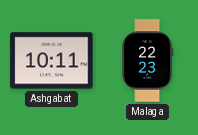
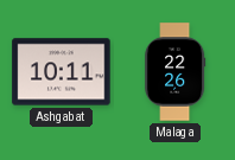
Malaga: 22:23 -> 22:26
